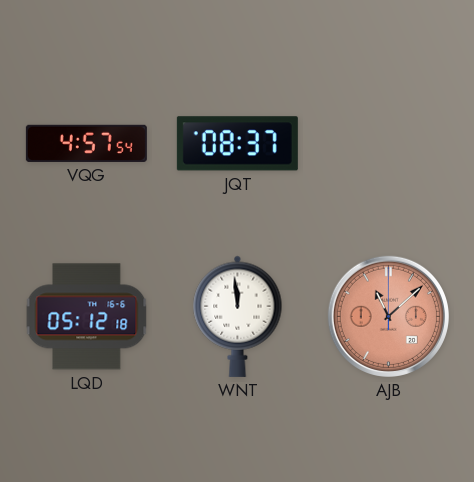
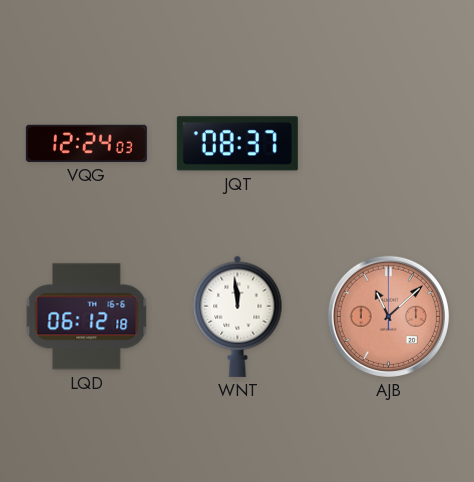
VQG: 4:57 -> 12:24
LQD: 05:12 -> 06:12
